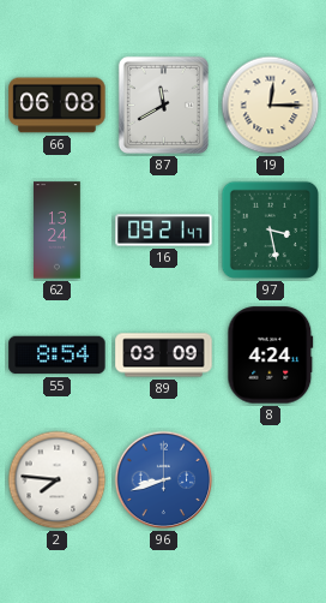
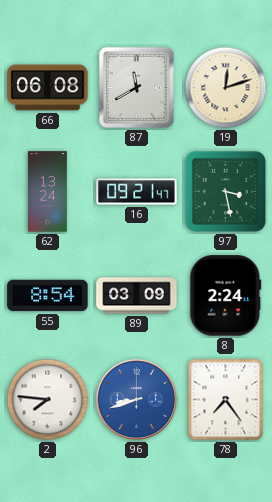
19: 12:15 -> 12:12
8: 4:24 -> 2:24
78: none -> 7:24
